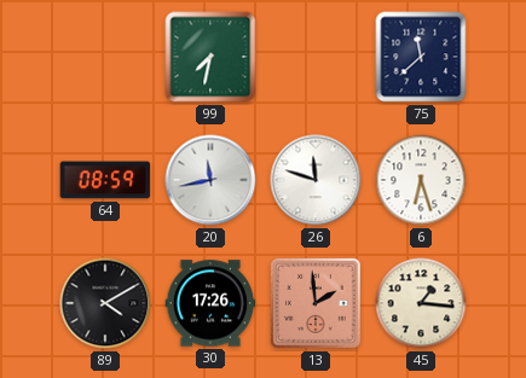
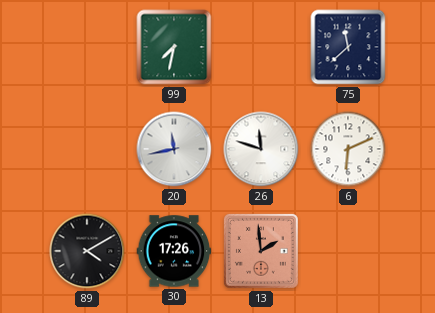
64: 08:59 -> none
6: 6:27 -> 6:11
45: 1:16 -> none
